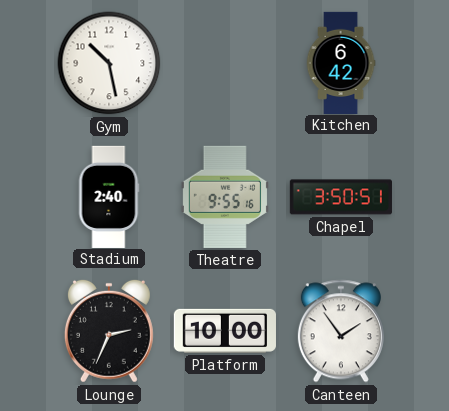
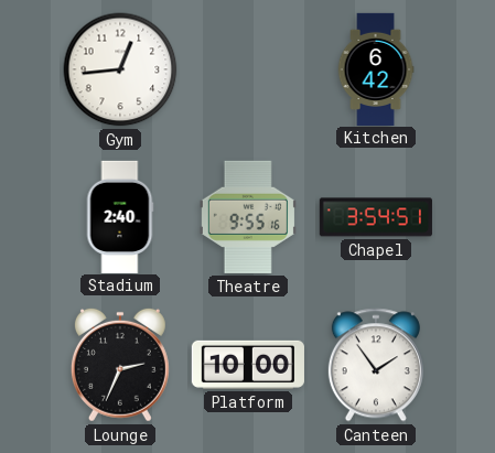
Gym: 10:28 -> 12:44
Chapel: 3:50 -> 3:54
